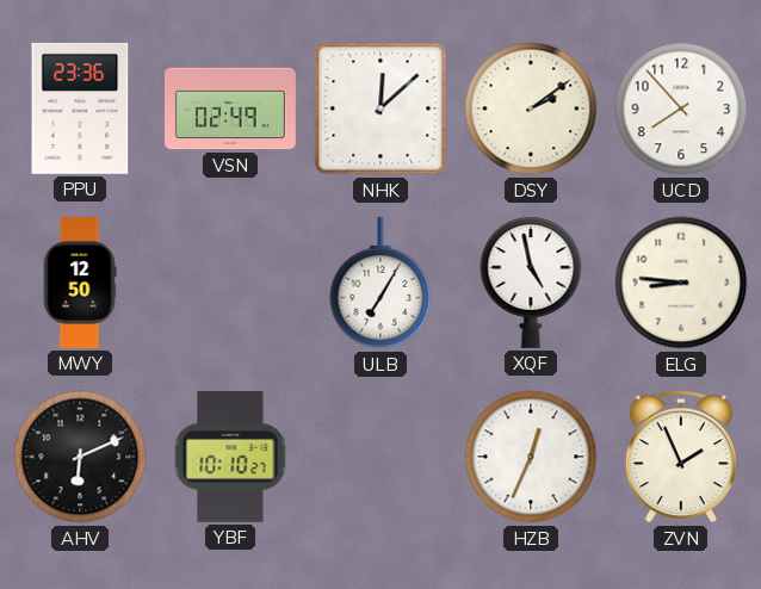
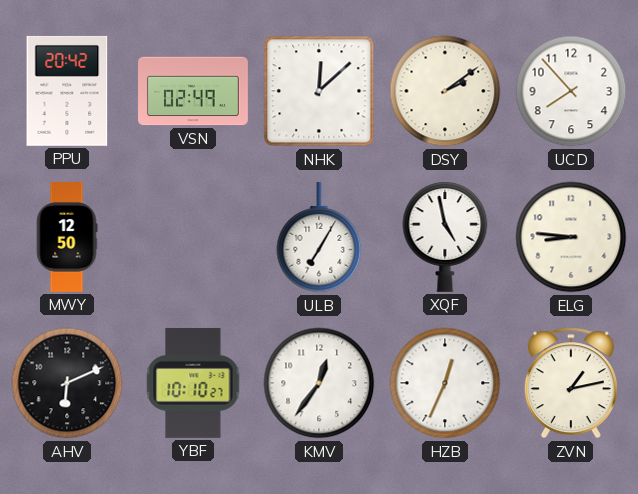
PPU: 23:36 -> 20:42
KMV: none -> 12:36
ZVN: 1:56 -> 1:13
